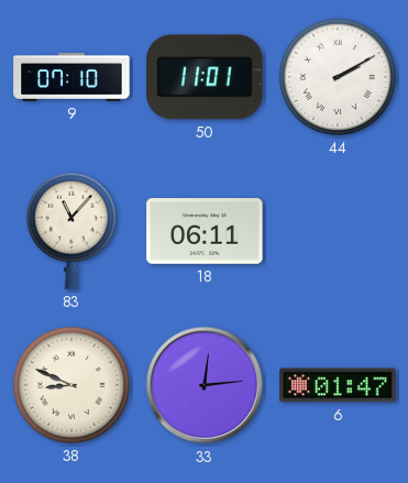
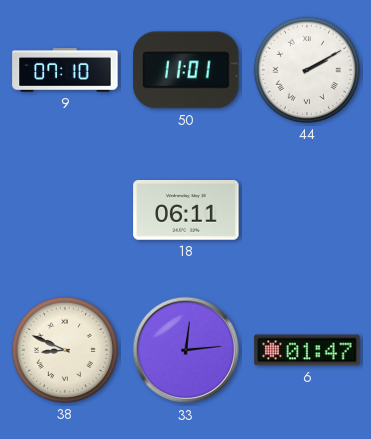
83: 11:07 -> none
